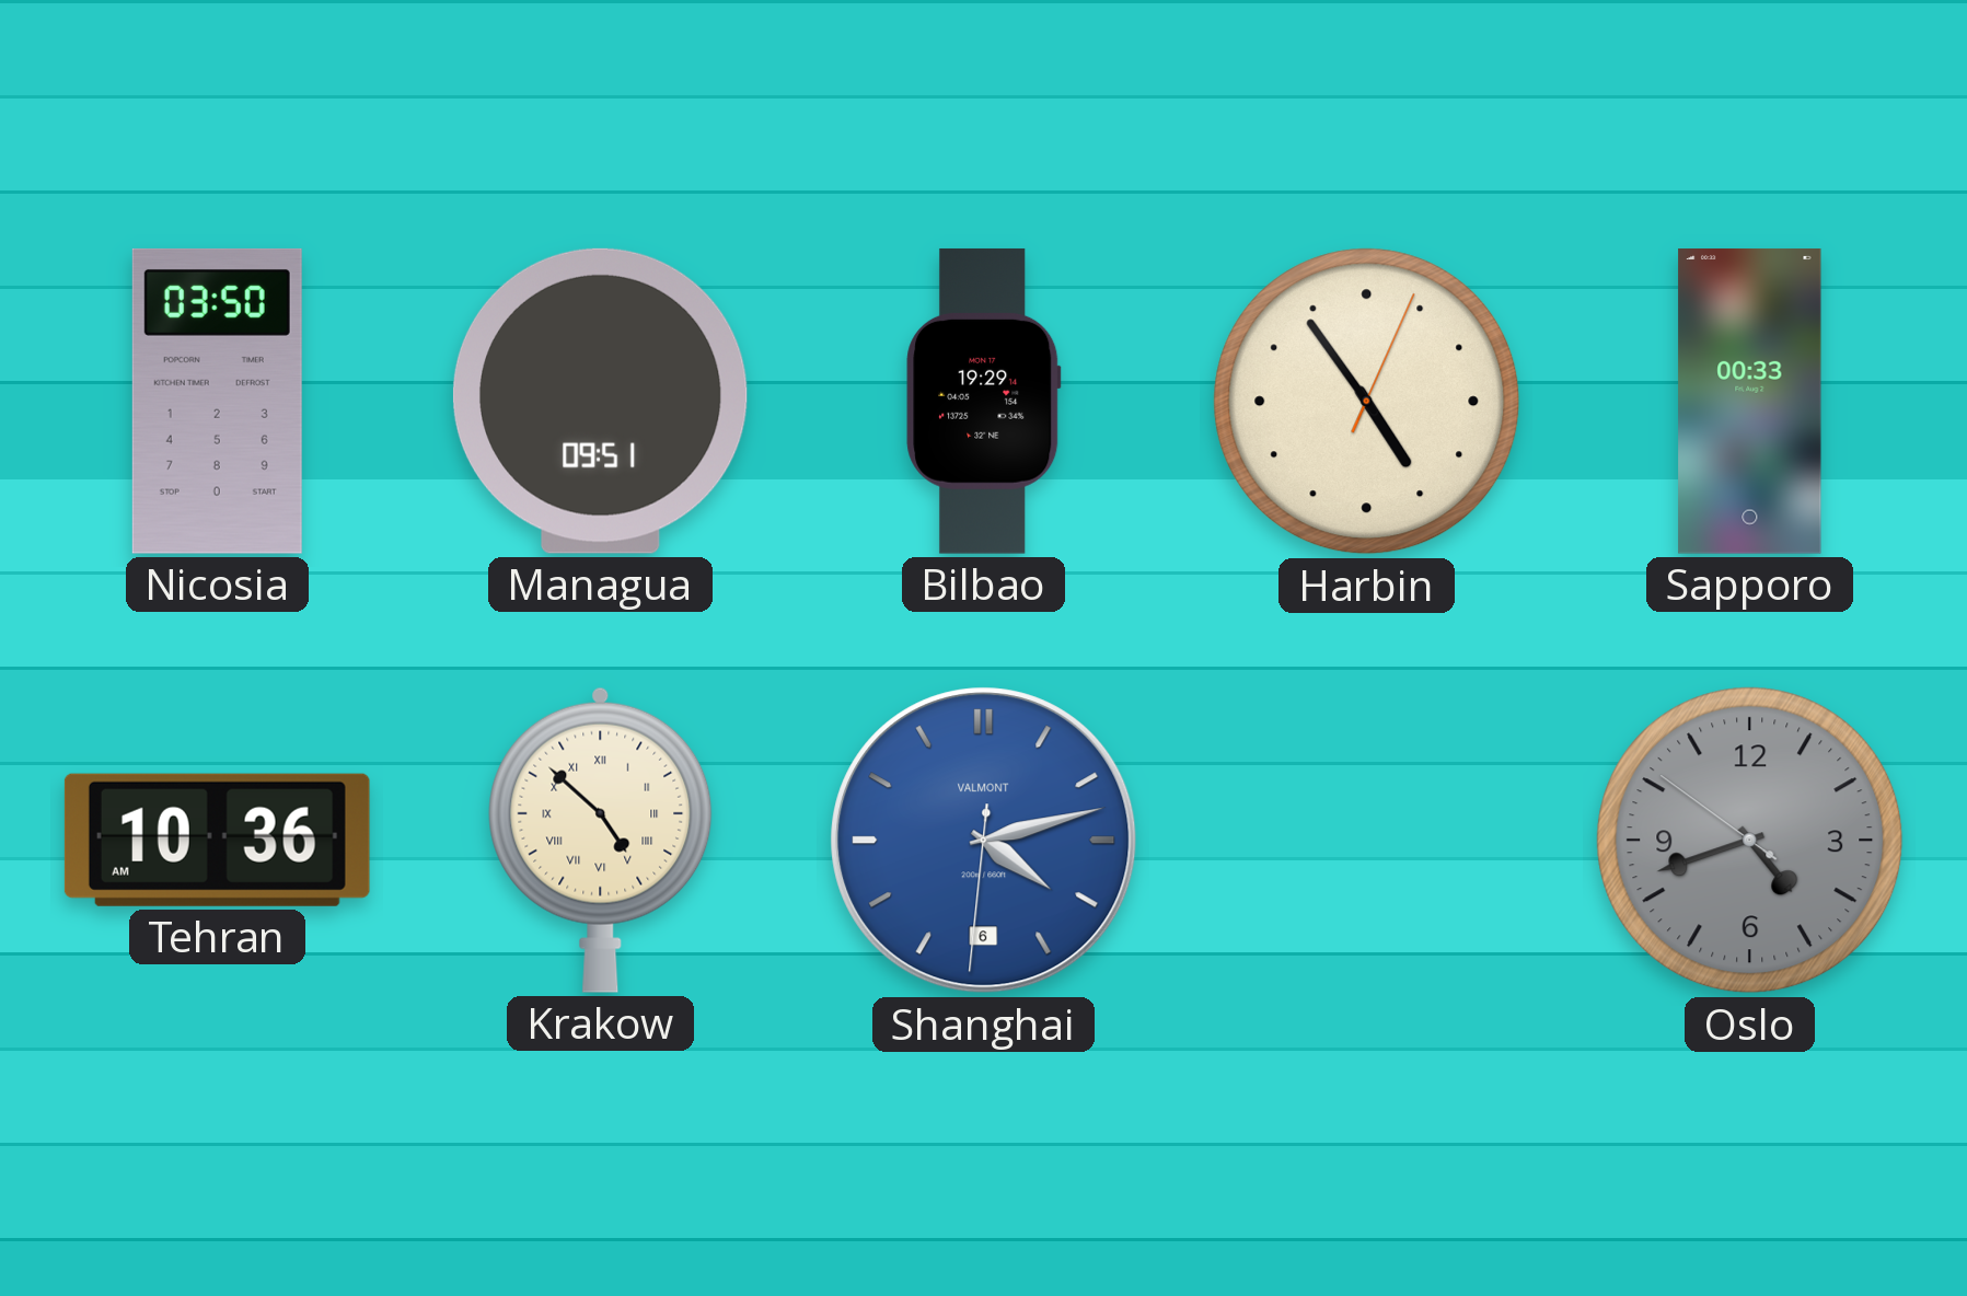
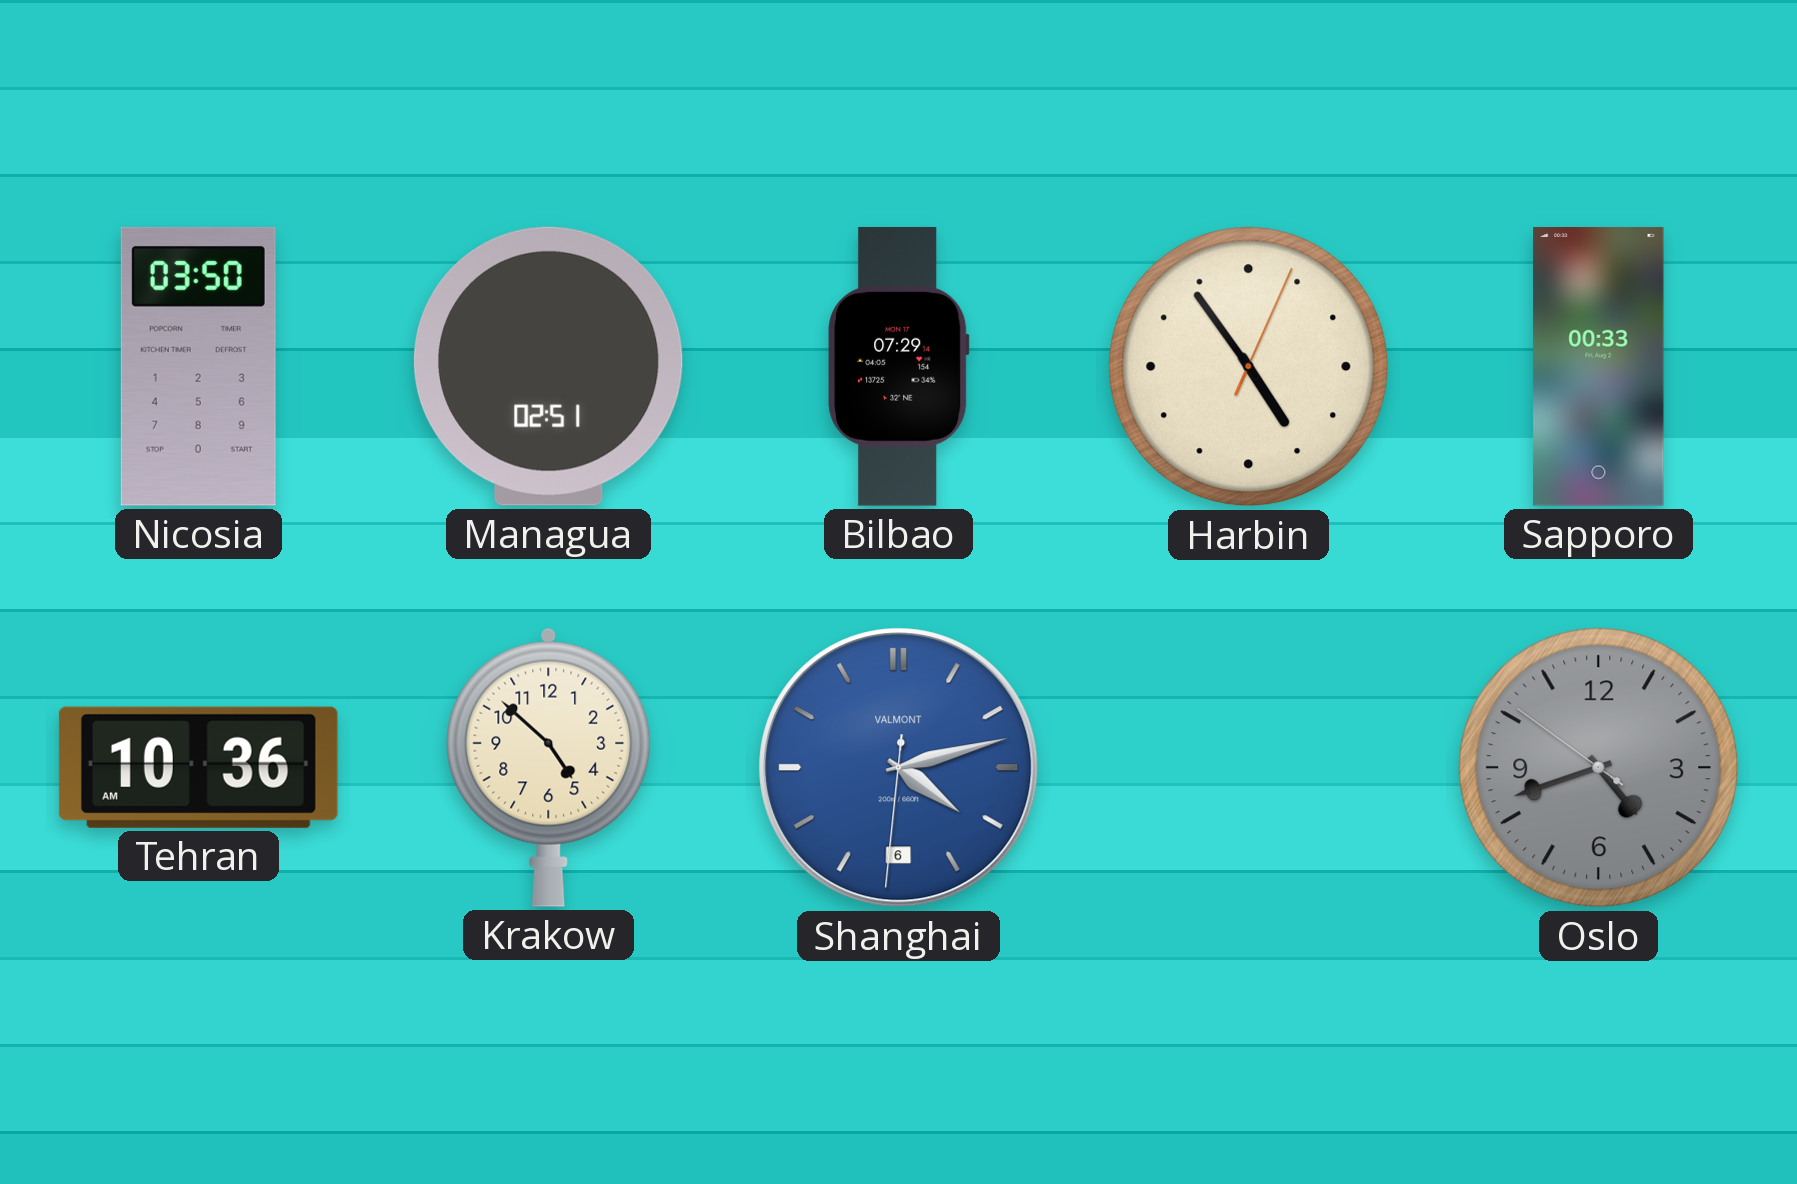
Managua: 09:51 -> 02:51
Bilbao: 19:29 -> 07:29
Krakow numerals: Roman -> Arabic
